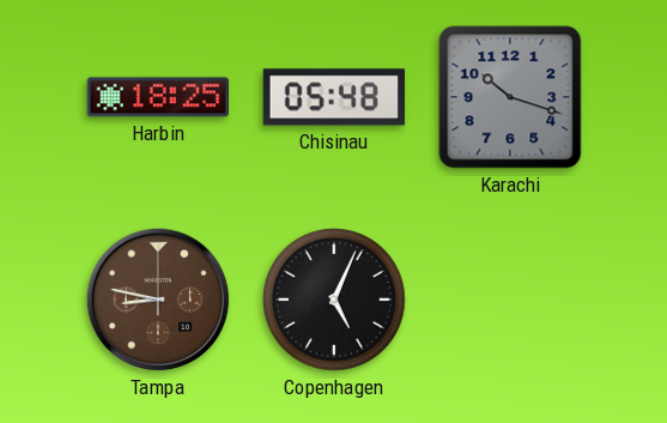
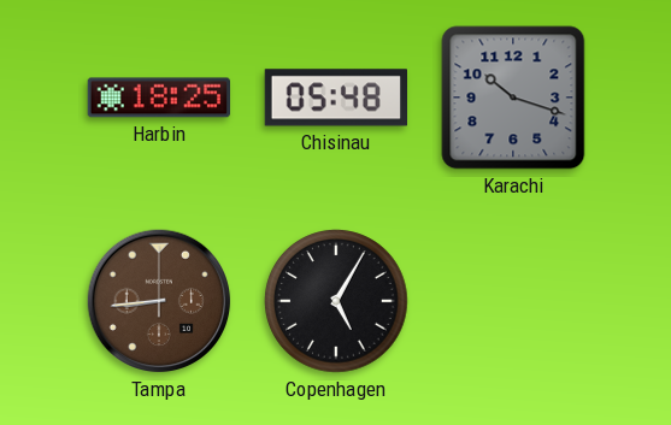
Tampa: 8:47 -> 8:44
Copenhagen: 5:04 -> 5:05
